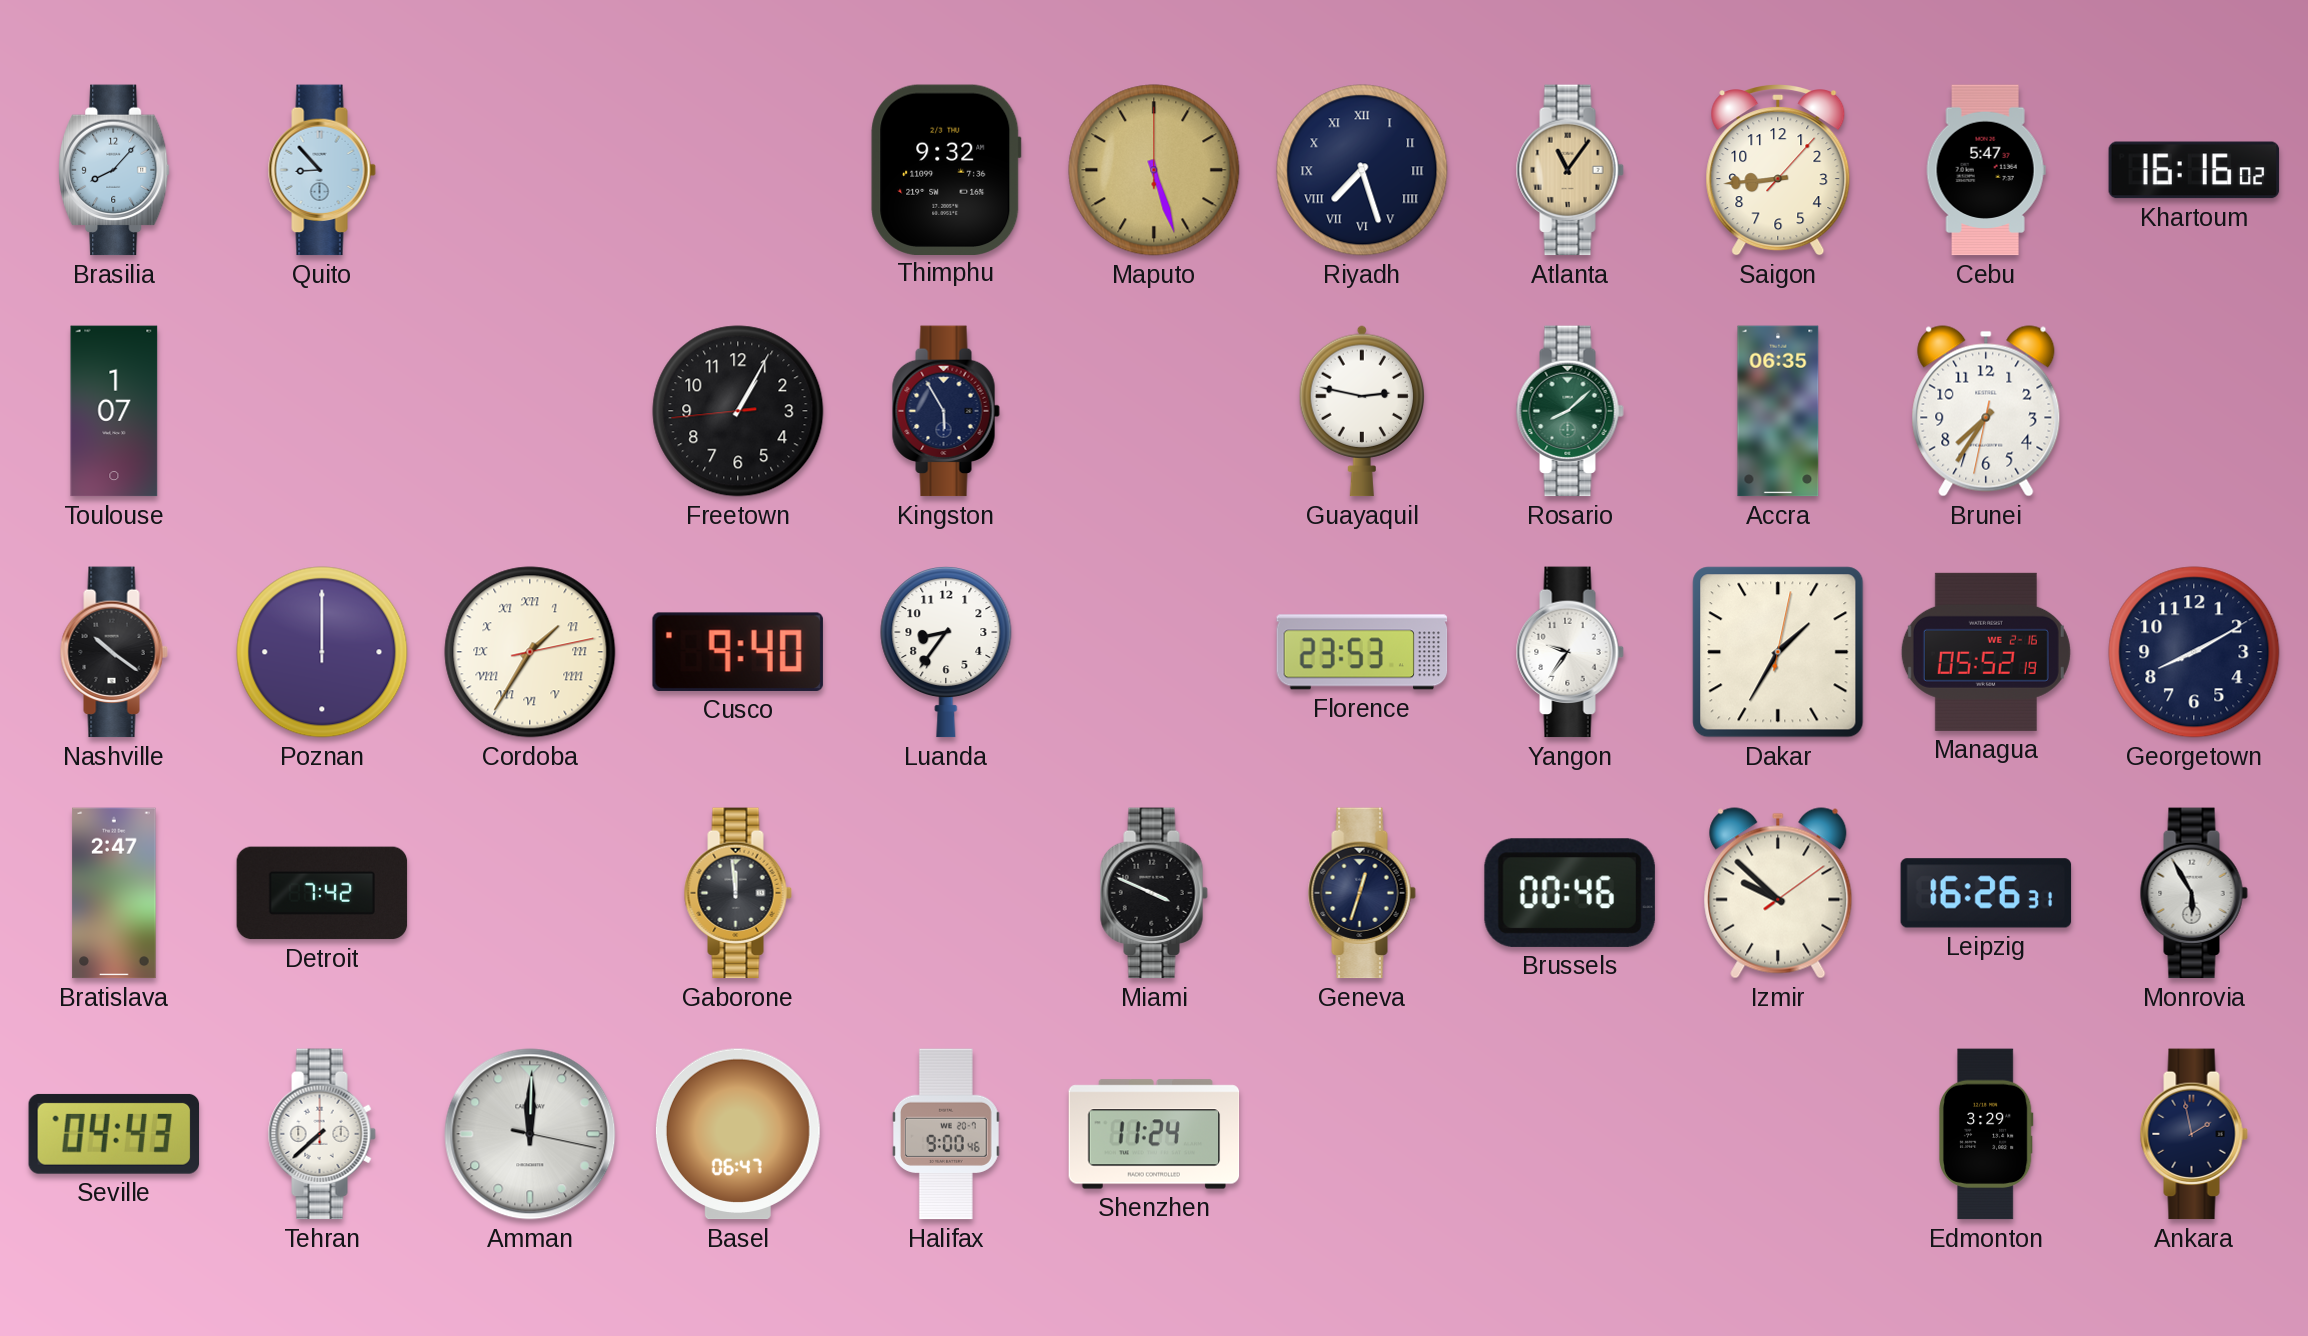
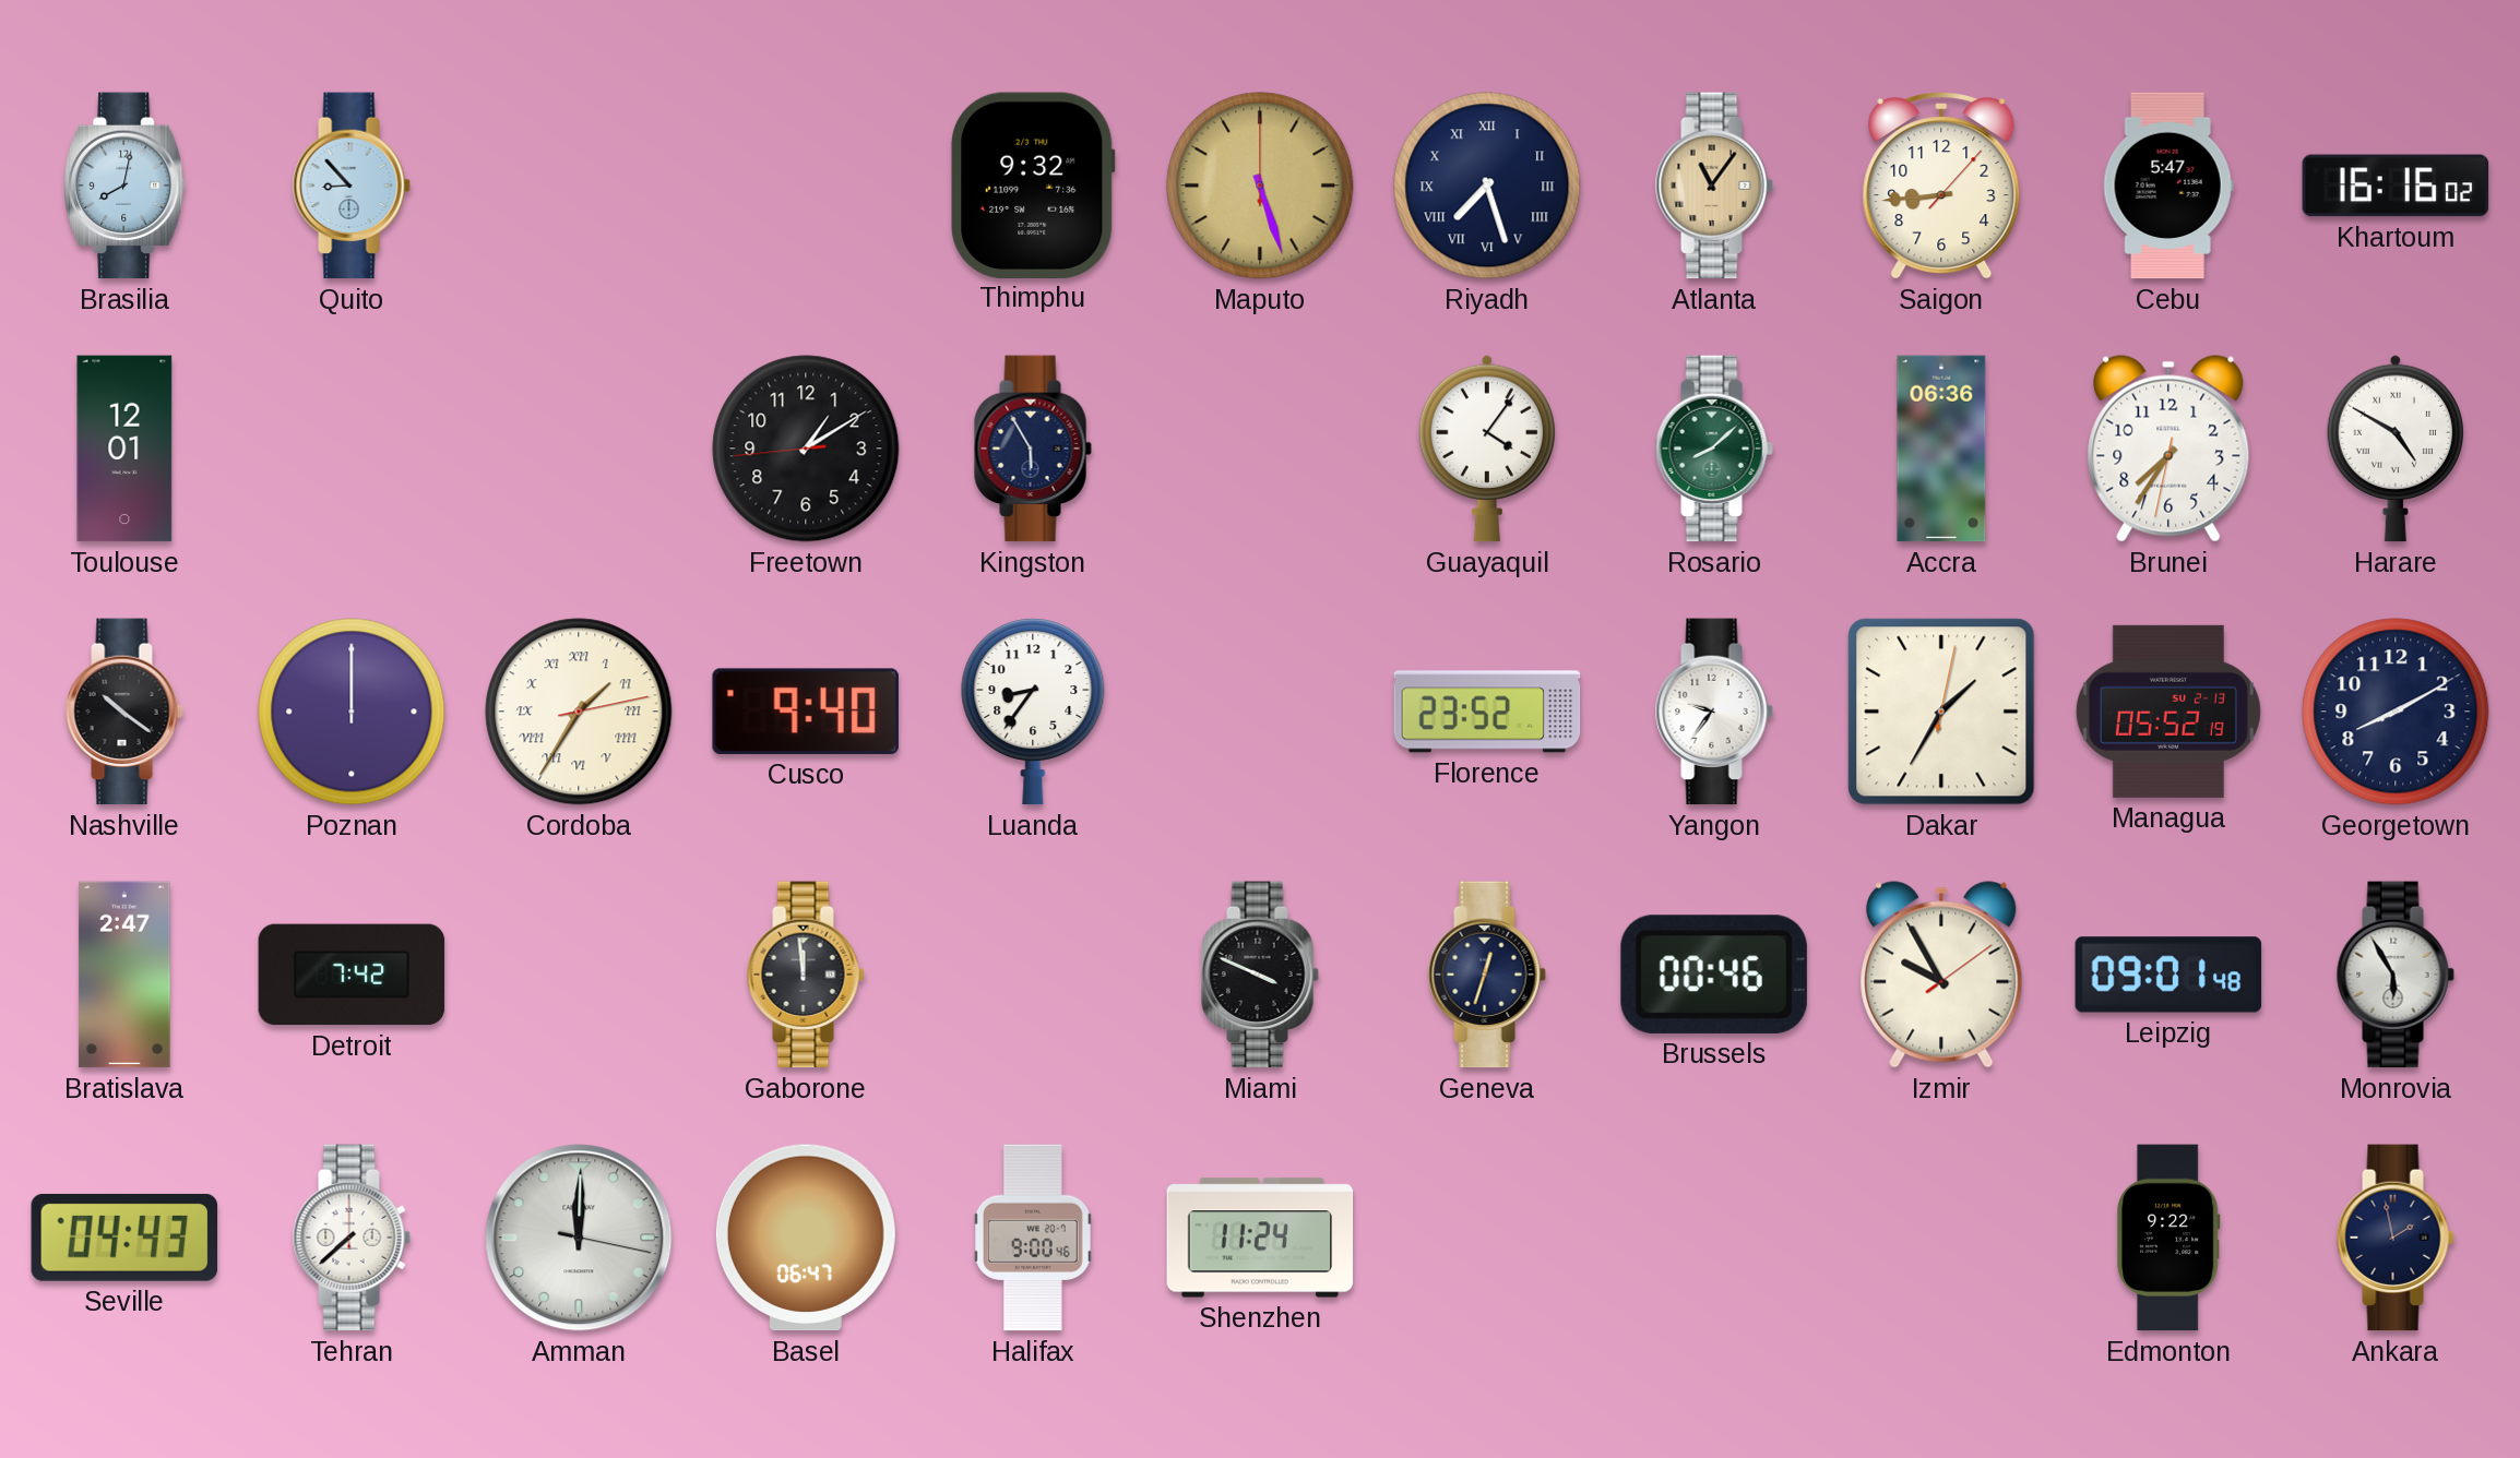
Brasilia: 8:07 -> 8:02
Toulouse: 1:07 -> 12:01
Freetown: 1:04 -> 1:09
Guayaquil: 2:47 -> 4:06
Accra: 06:35 -> 06:36
Harare: none -> 4:50
Florence: 23:53 -> 23:52
Managua date: WE 2-16 -> SU 2-13
Izmir: 9:52 -> 9:55
Leipzig: 16:26 -> 09:01
Edmonton: 3:29 -> 9:22
